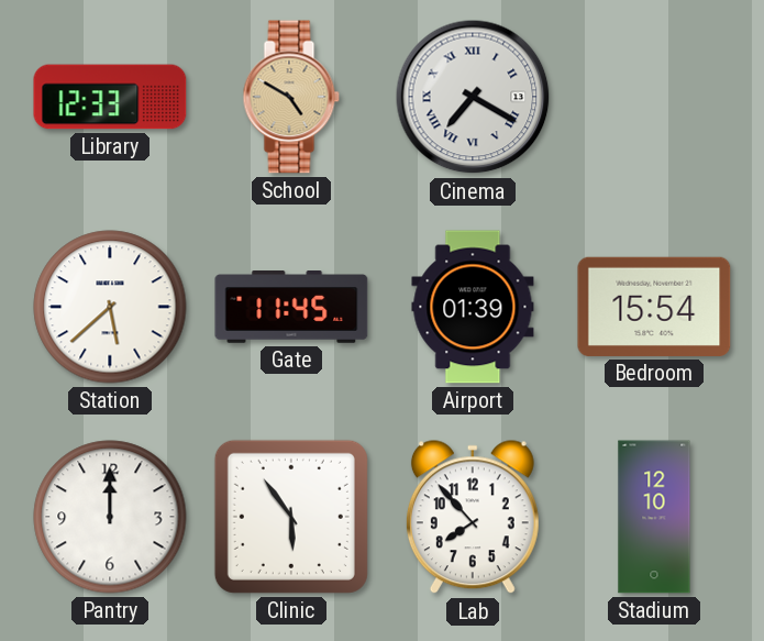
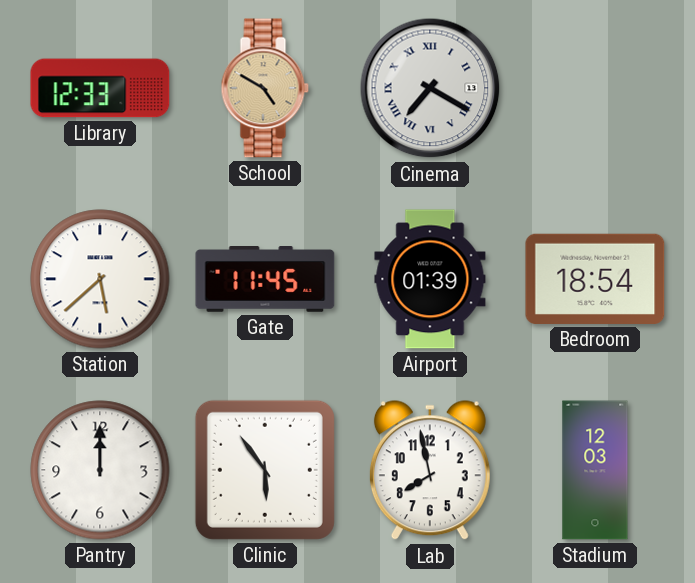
Bedroom: 15:54 -> 18:54
Lab: 7:53 -> 7:58
Stadium: 12:10 -> 12:03
